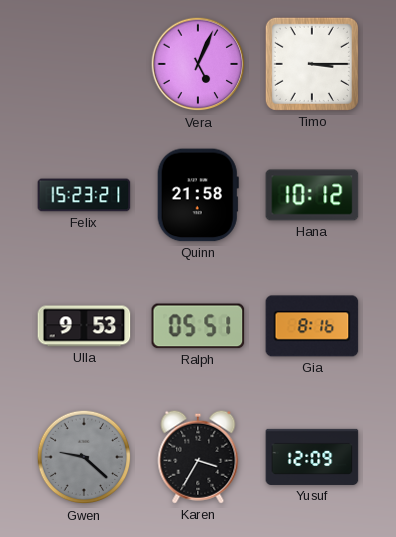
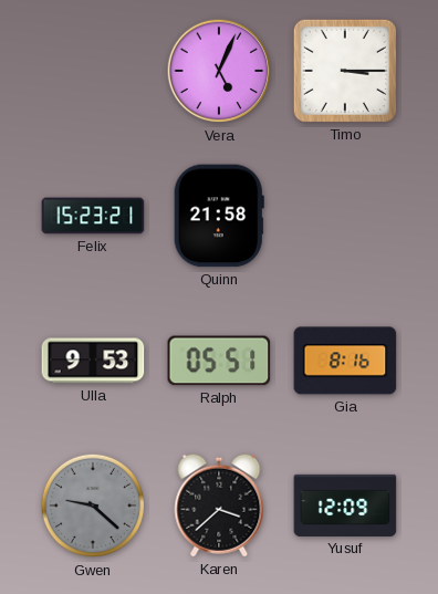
Hana: 10:12 -> none
Karen: 3:35 -> 3:38
